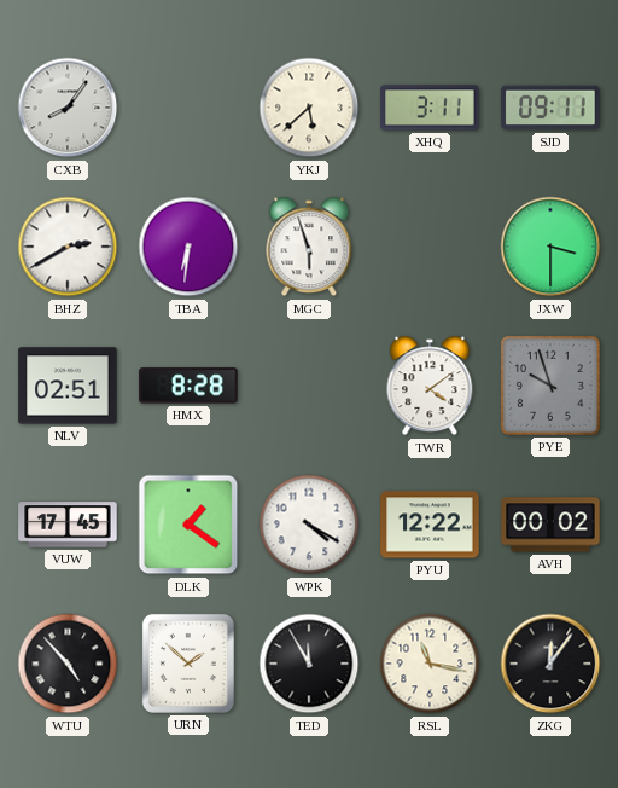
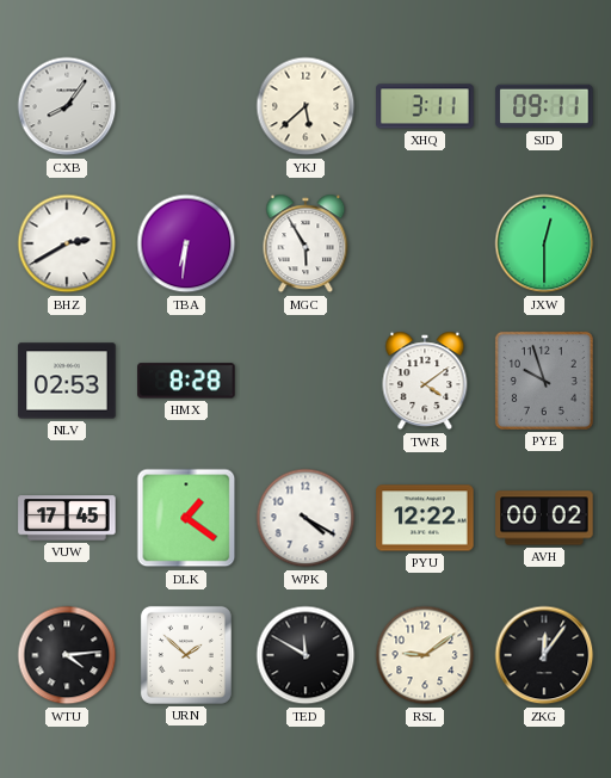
MGC: 5:57 -> 5:55
JXW: 3:30 -> 12:30
NLV: 02:51 -> 02:53
WTU: 4:53 -> 4:14
TED: 11:55 -> 11:50
RSL: 11:17 -> 9:09
